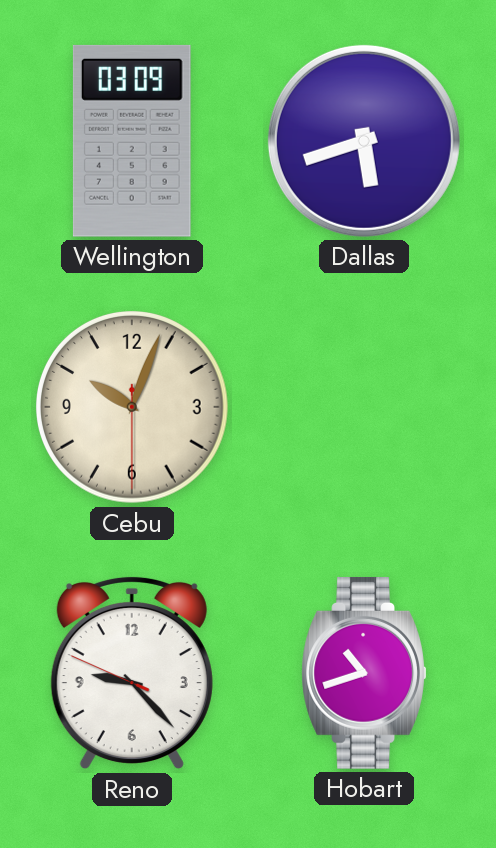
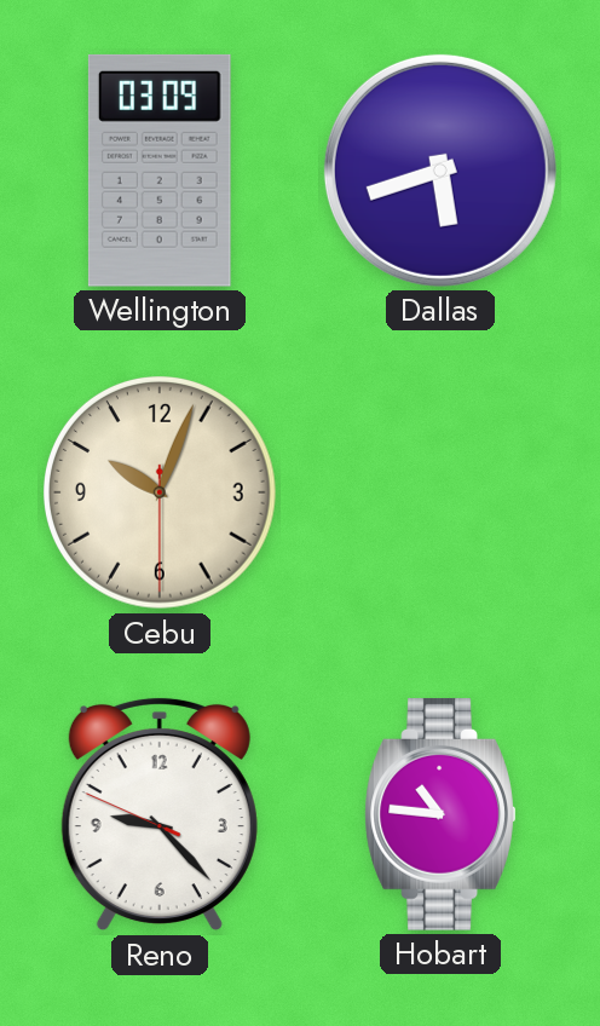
Hobart: 10:42 -> 10:46
